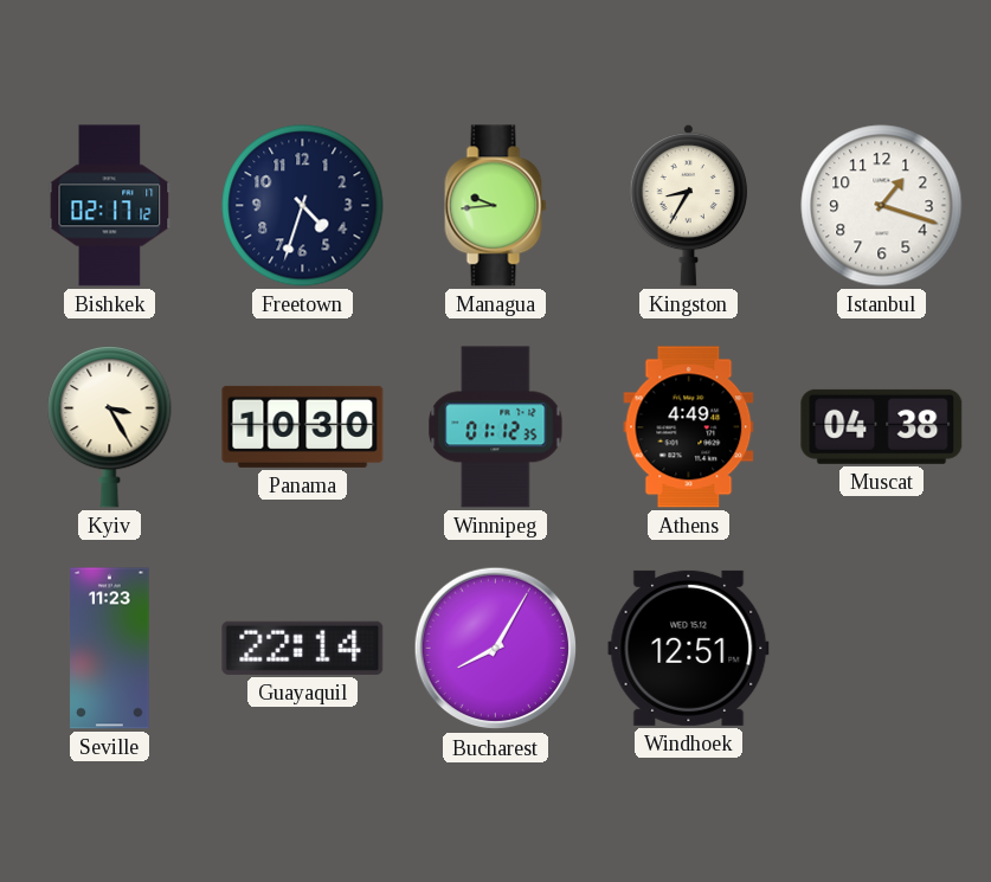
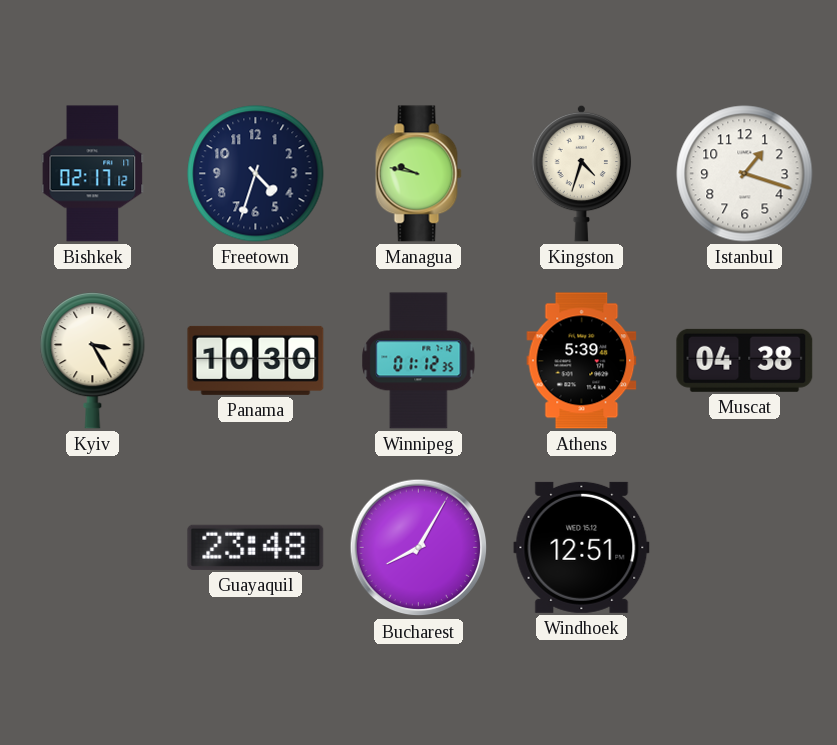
Managua: 9:44 -> 9:47
Kingston: 8:35 -> 4:33
Athens: 4:49 -> 5:39
Seville: 11:23 -> none
Guayaquil: 22:14 -> 23:48
